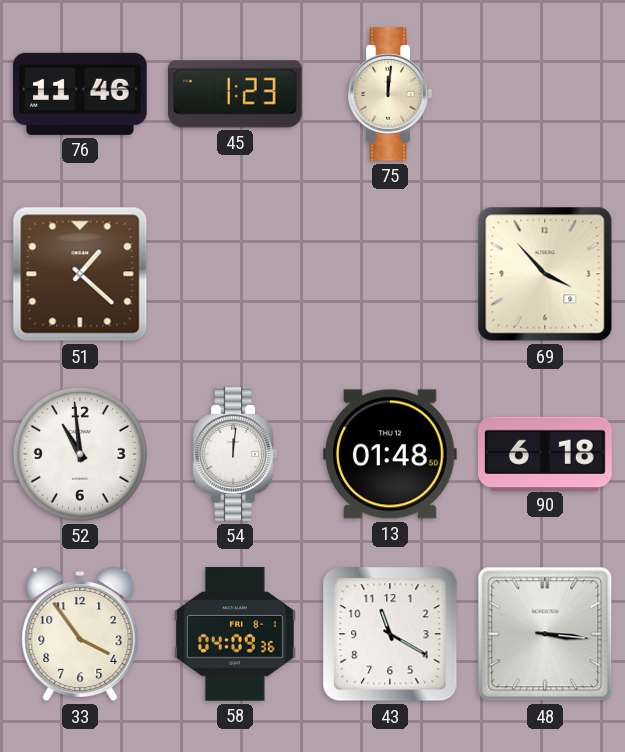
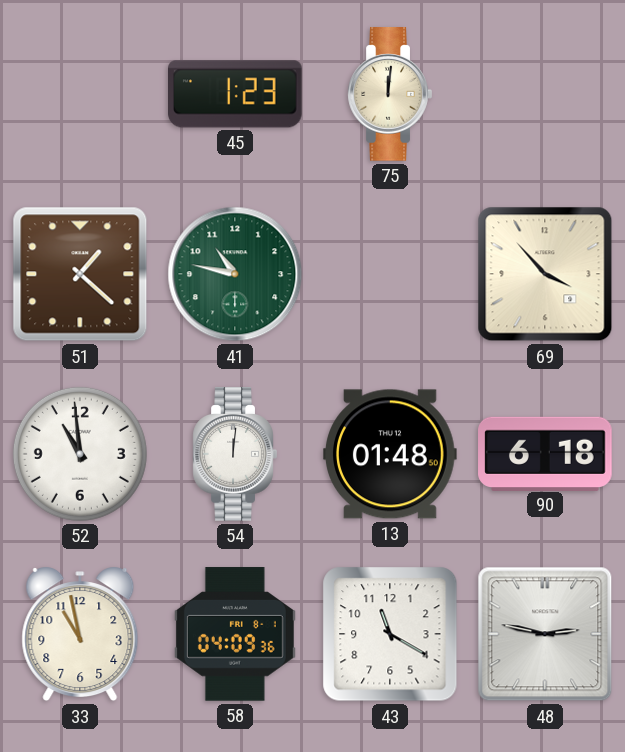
76: 11:46 -> none
41: none -> 10:47
33: 3:54 -> 10:58
48: 3:16 -> 2:47
